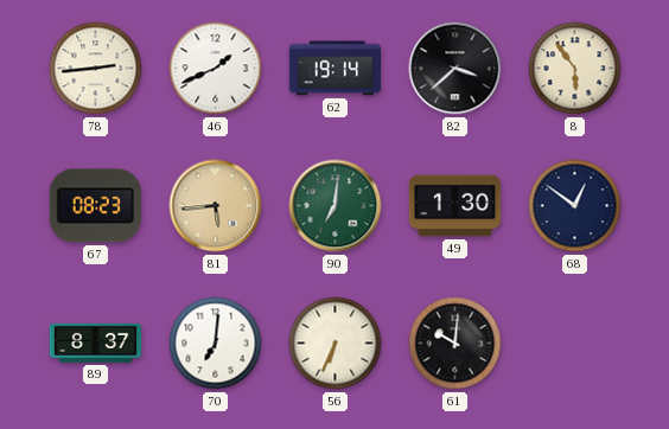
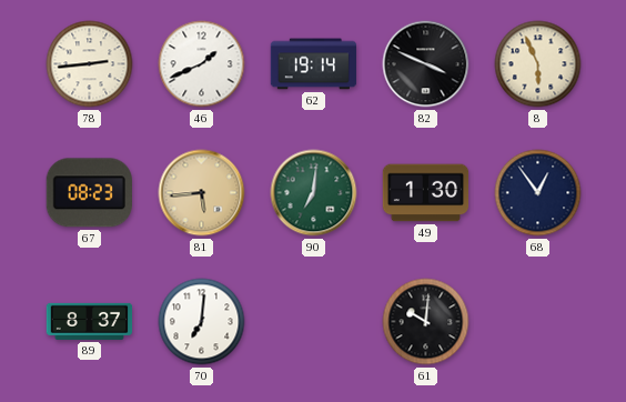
82: 3:38 -> 3:49
8: 5:54 -> 5:56
68: 12:51 -> 12:54
56: 6:34 -> none
